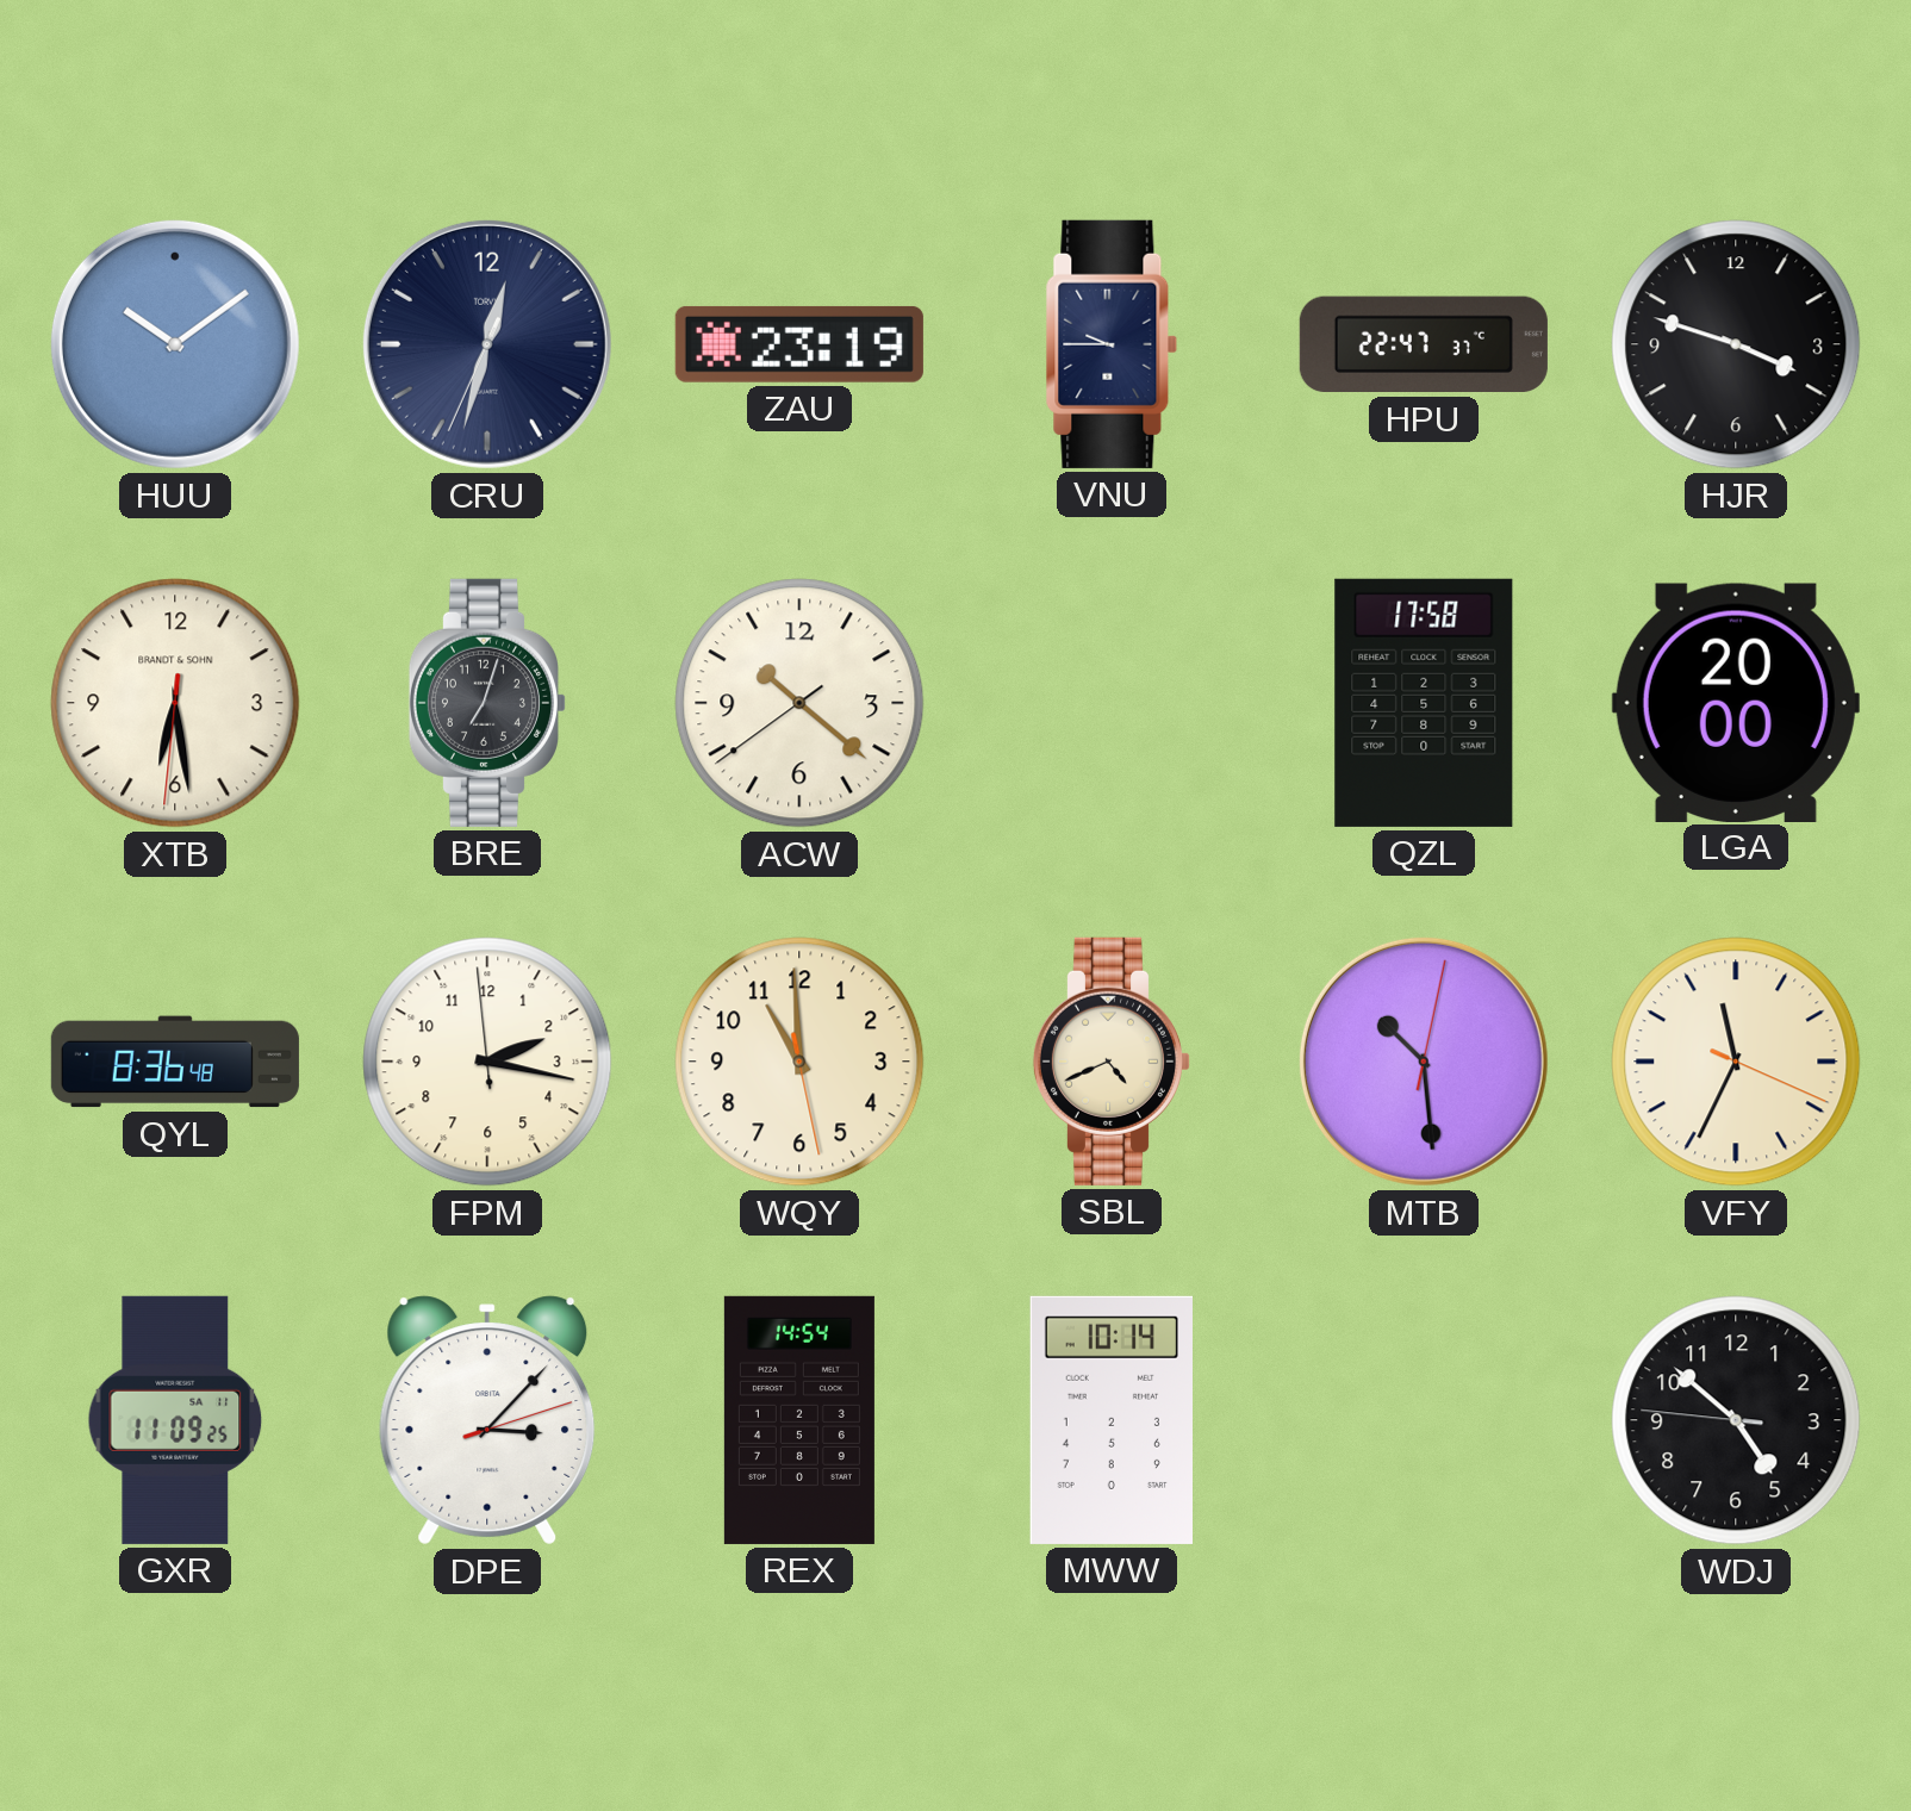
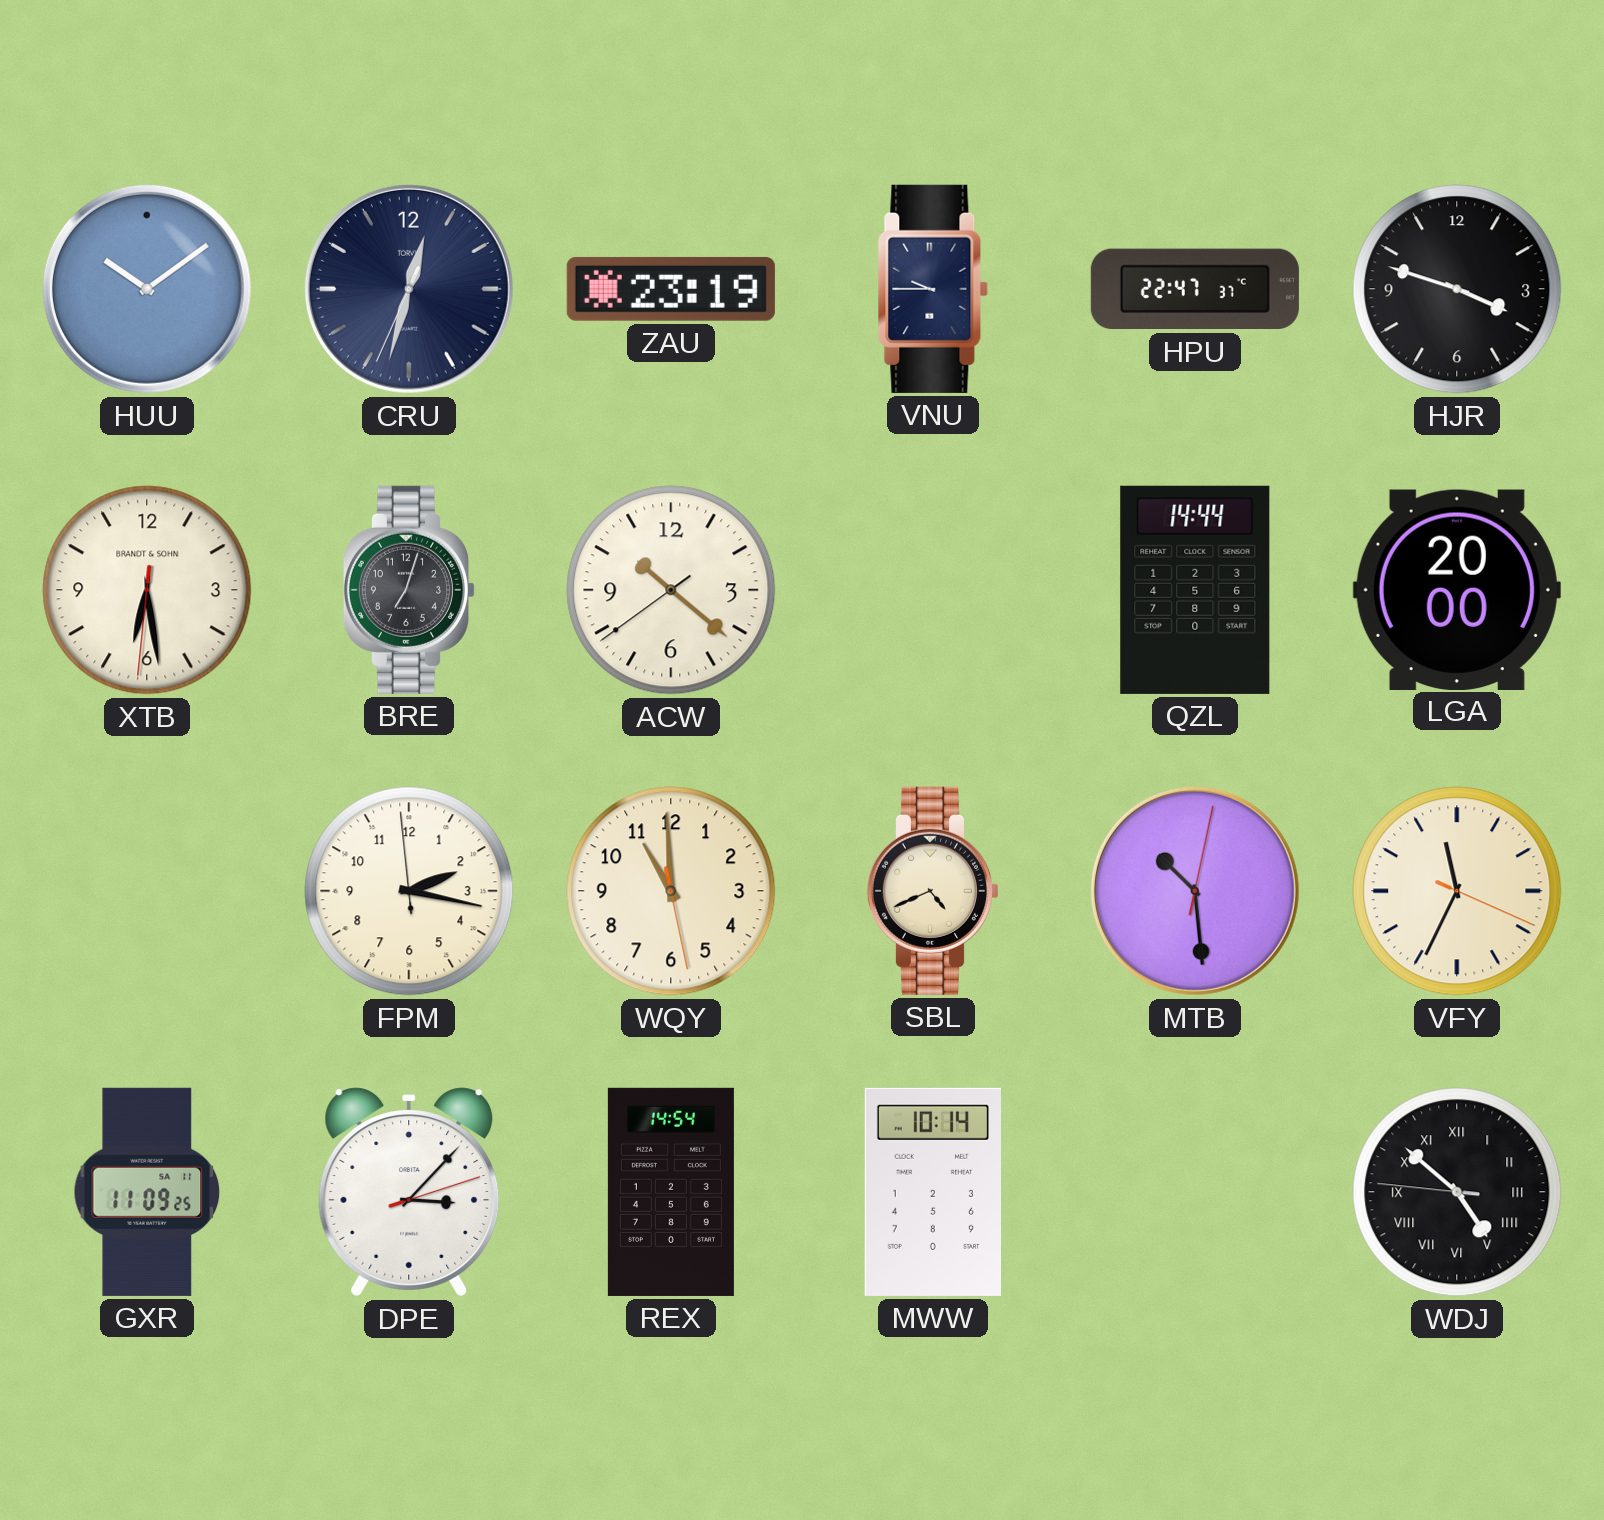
QZL: 17:58 -> 14:44
QYL: 8:36 -> none
WDJ numerals: Arabic -> Roman
